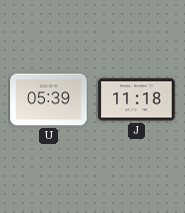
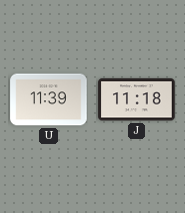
U: 05:39 -> 11:39
